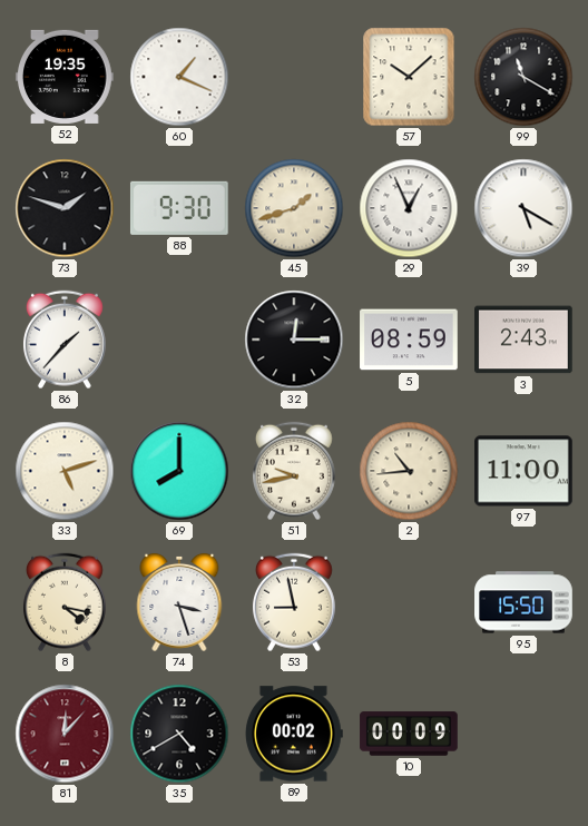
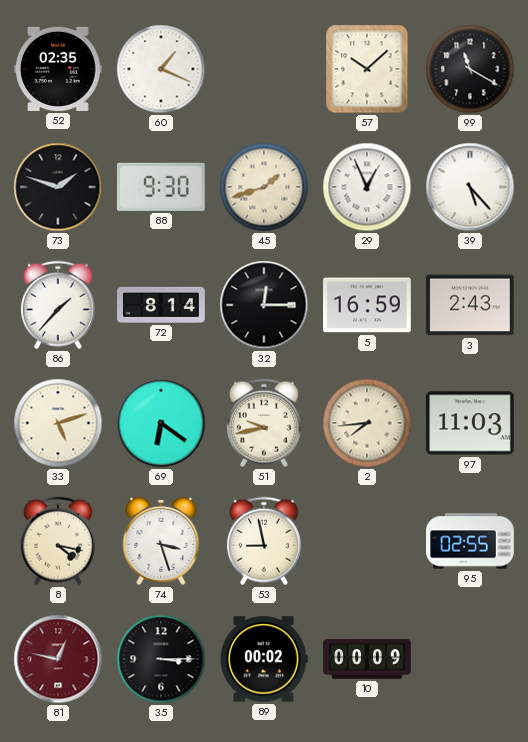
52: 19:35 -> 02:35
39: 5:20 -> 5:23
72: none -> 8:14
5: 08:59 -> 16:59
69: 8:00 -> 6:21
2: 10:44 -> 7:44
97: 11:00 -> 11:03
95: 15:50 -> 02:55
81: 12:07 -> 12:47
35: 4:40 -> 3:15
